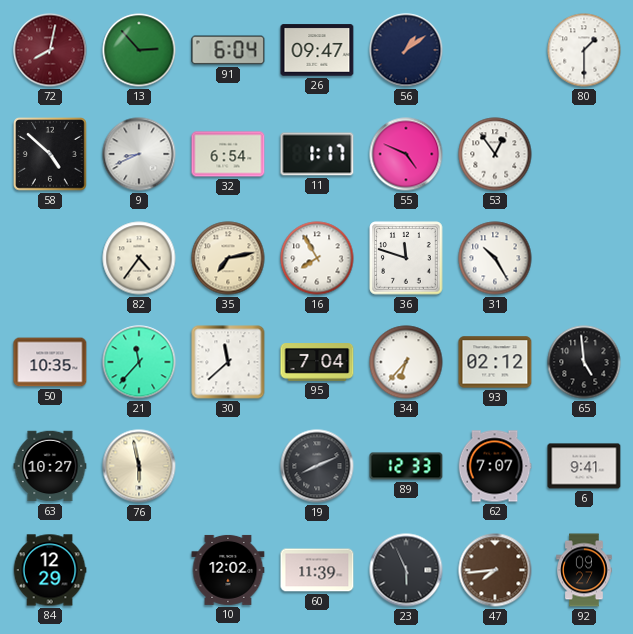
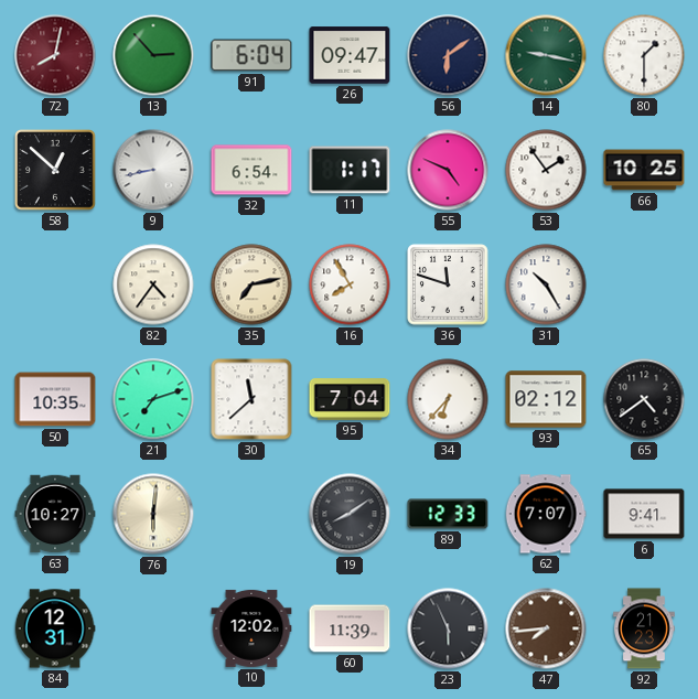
56: 1:09 -> 6:09
14: none -> 9:17
58: 4:52 -> 12:52
9: 8:41 -> 8:43
53: 12:54 -> 1:54
66: none -> 10:25
21: 11:37 -> 7:12
65: 4:59 -> 4:39
76: 5:58 -> 6:01
19: 8:11 -> 8:09
84: 12:29 -> 12:31
92: 09:27 -> 21:23
